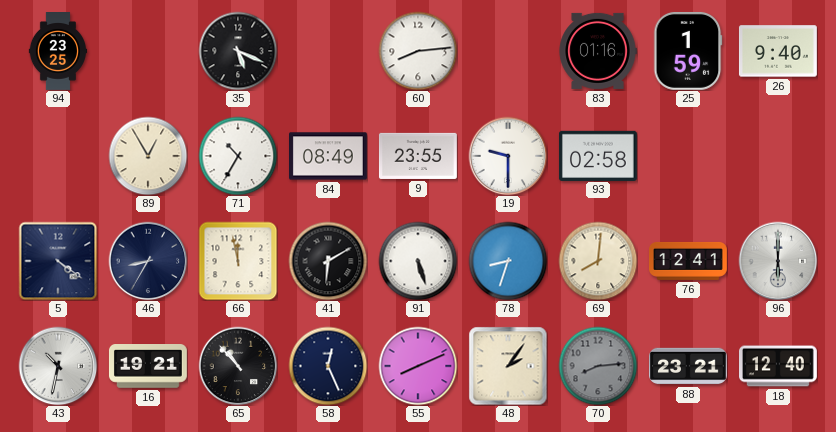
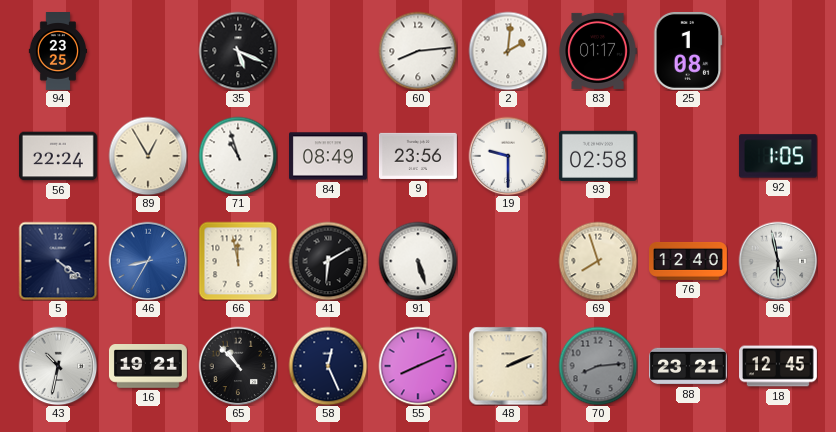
2: none -> 2:01
83: 01:16 -> 01:17
25: 1:59 -> 1:08
26: 9:40 -> none
56: none -> 22:24
71: 10:35 -> 10:57
9: 23:55 -> 23:56
92: none -> 1:05
46 dial: navy -> blue
78: 8:33 -> none
69: 8:01 -> 7:57
76: 12:41 -> 12:40
96: 6:00 -> 5:58
48: 2:06 -> 2:11
18: 12:40 -> 12:45
